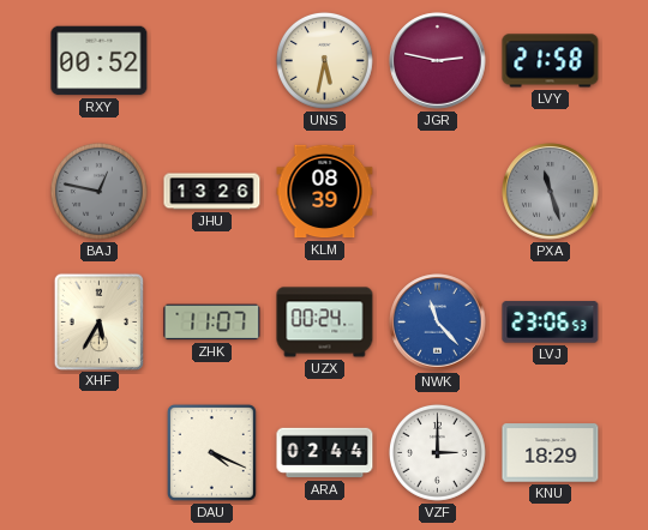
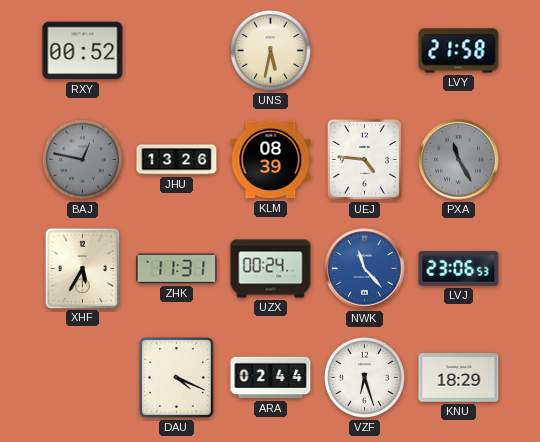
JGR: 2:47 -> none
UEJ: none -> 4:46
PXA: 11:27 -> 11:25
ZHK: 11:07 -> 11:31
VZF: 3:00 -> 6:27
